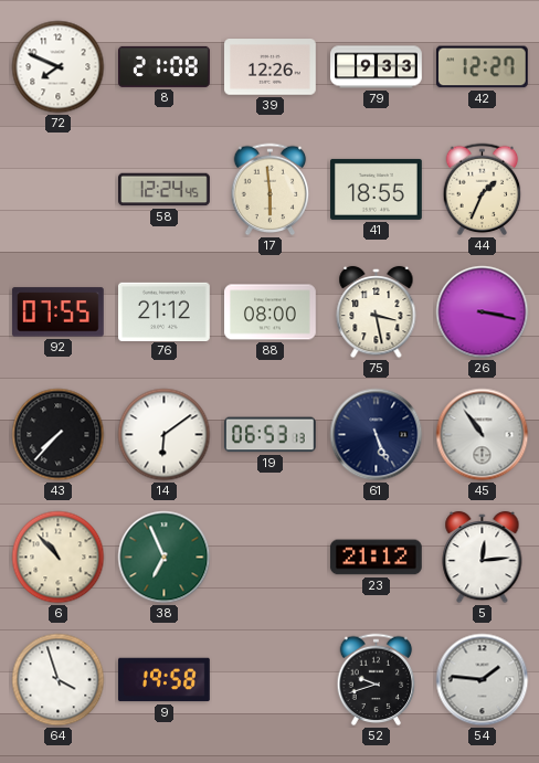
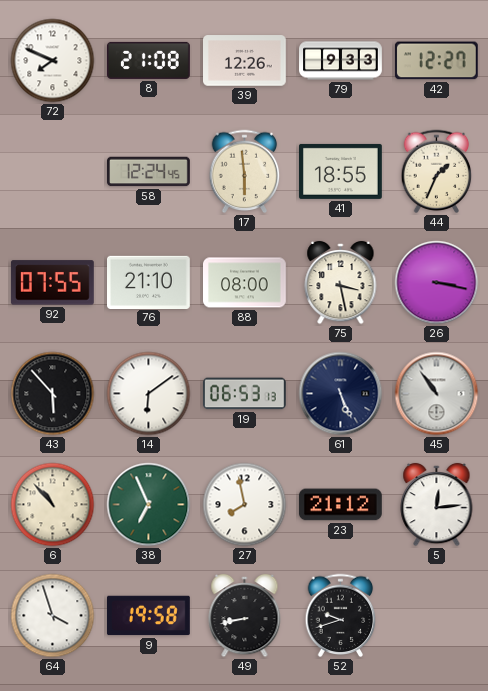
76: 21:12 -> 21:10
43: 7:37 -> 5:53
27: none -> 7:58
49: none -> 8:43
54: 1:46 -> none
